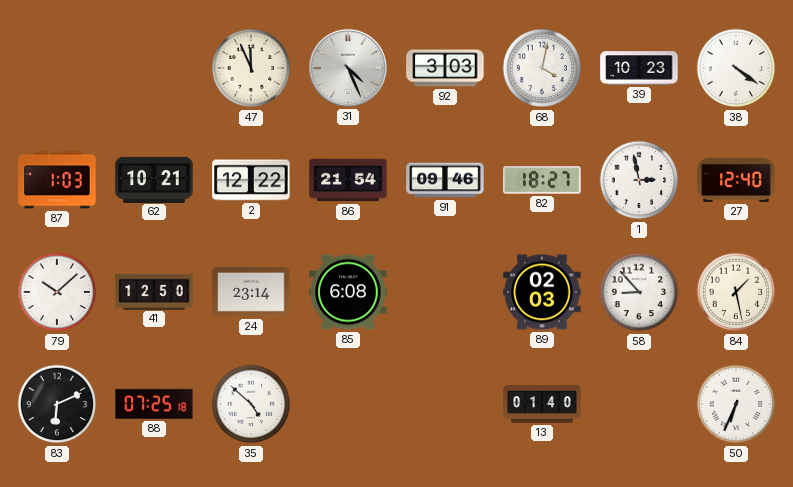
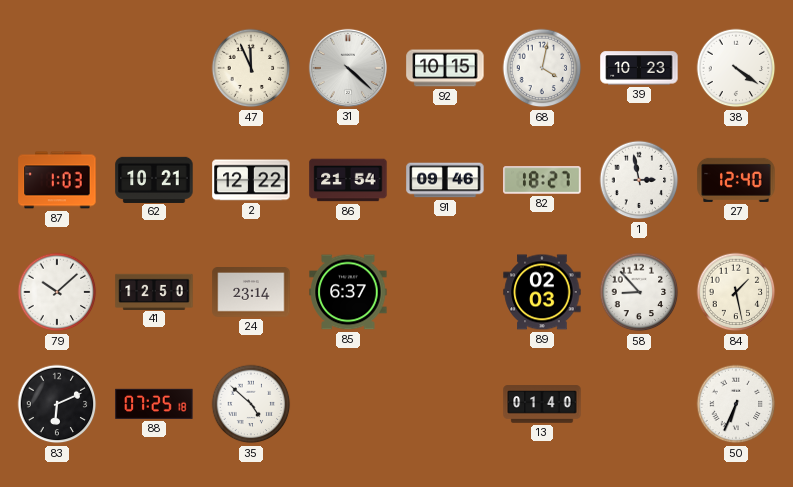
31: 4:26 -> 4:22
92: 3:03 -> 10:15
85: 6:08 -> 6:37
